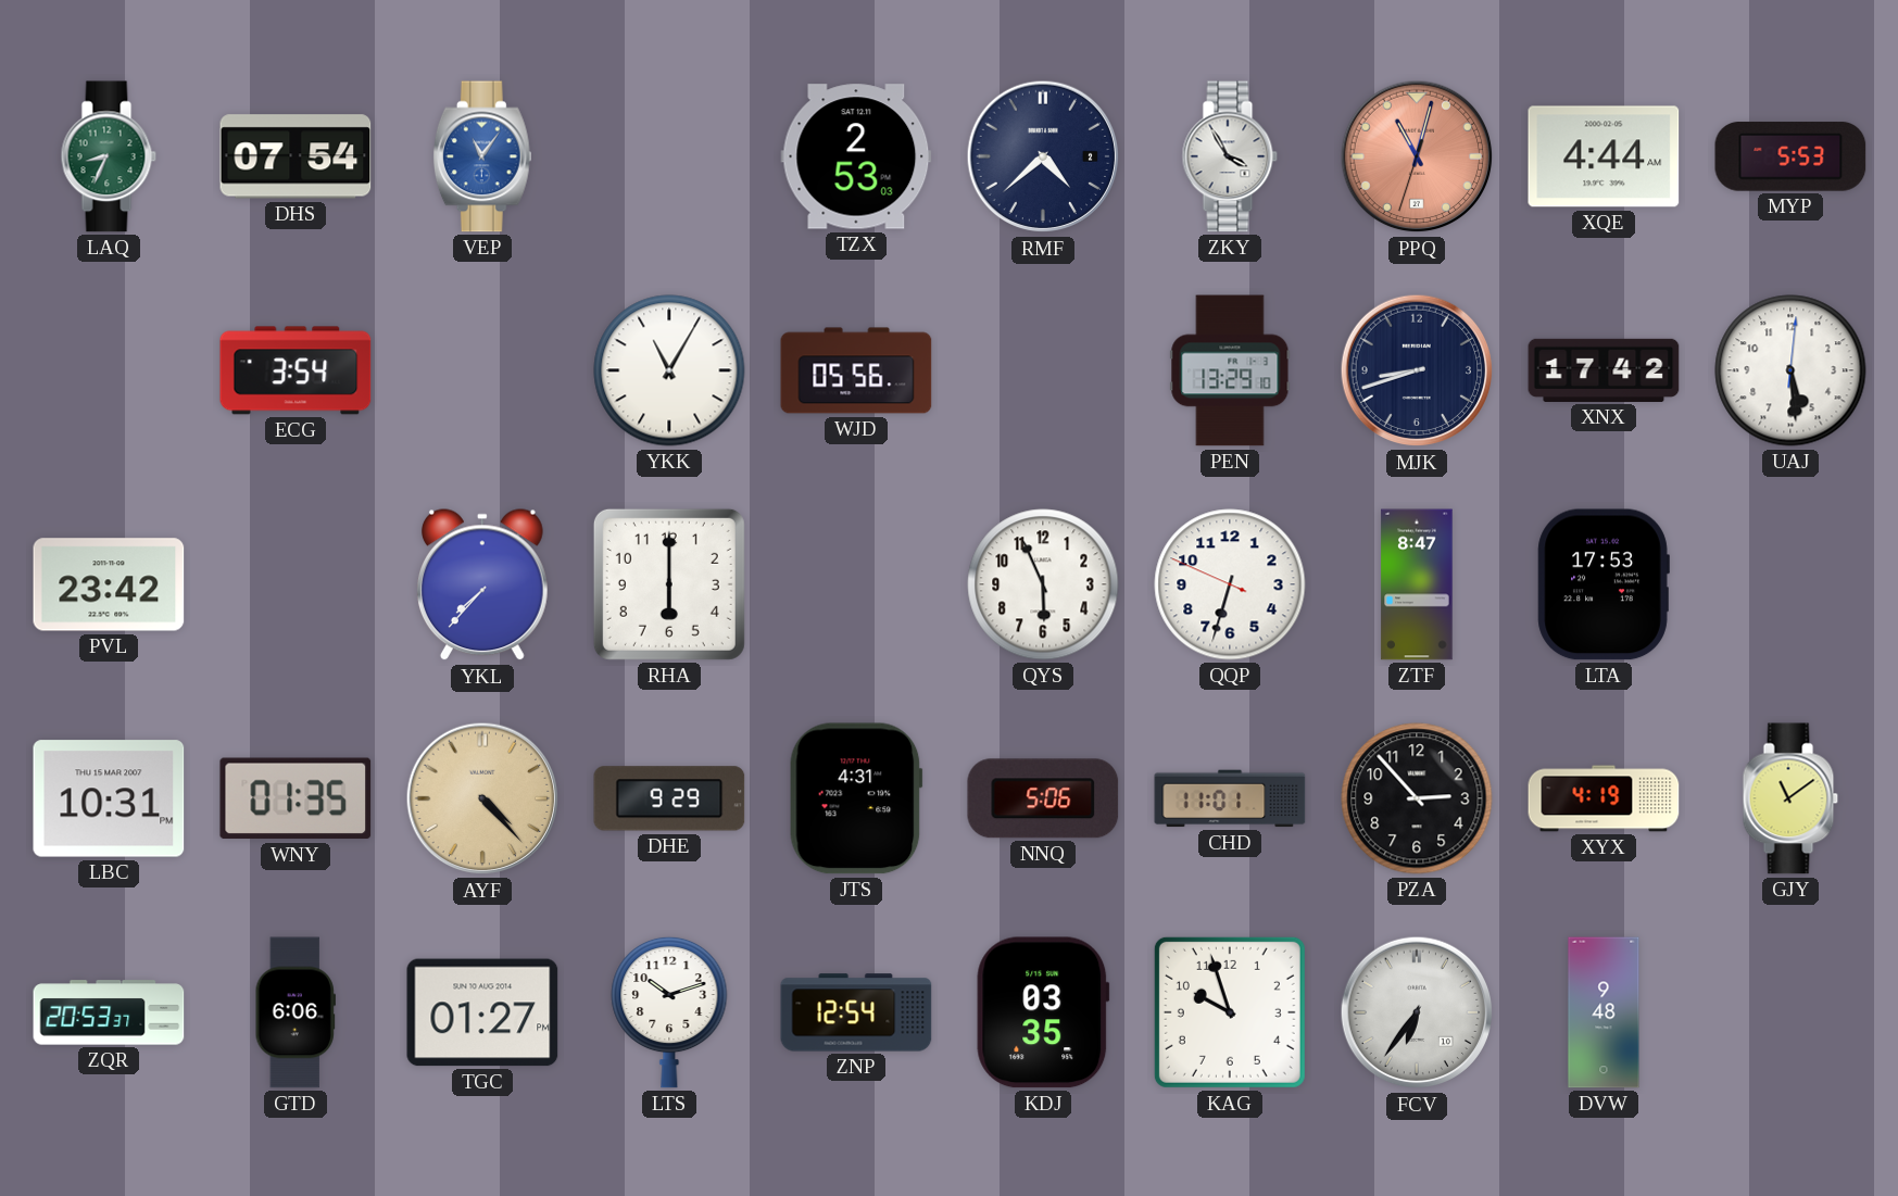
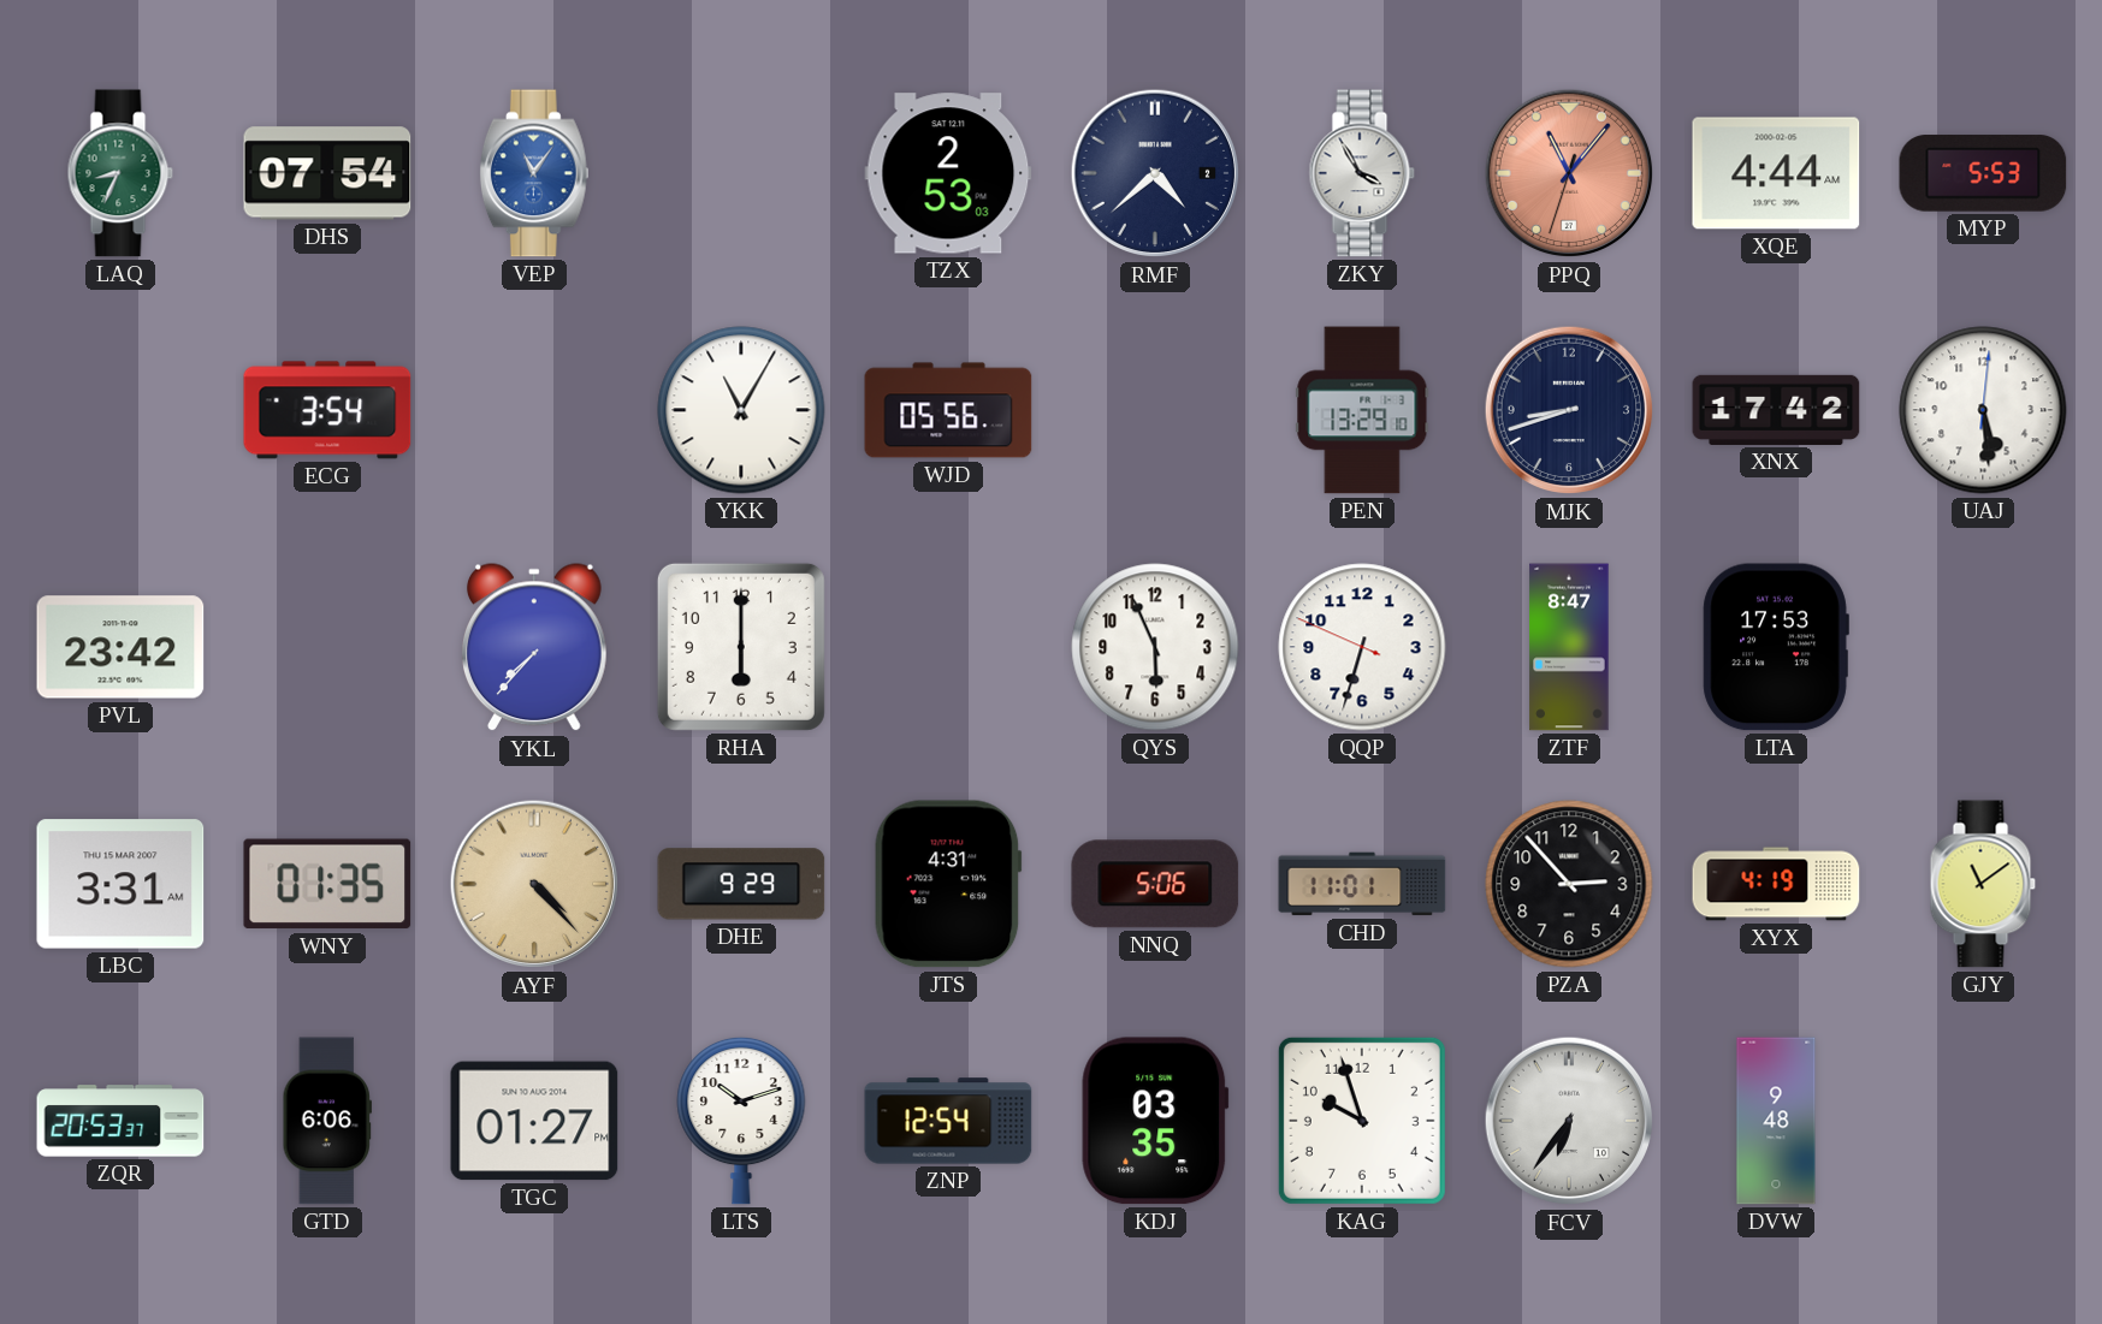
PPQ: 11:02 -> 11:06
LBC: 10:31 -> 3:31
